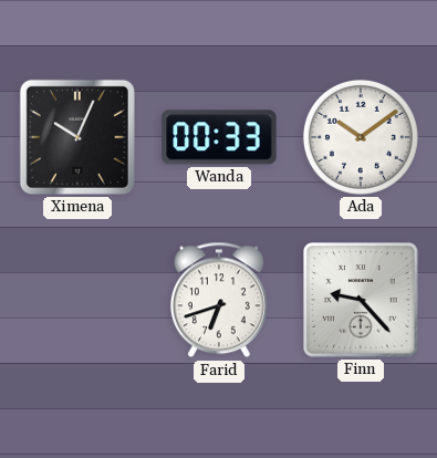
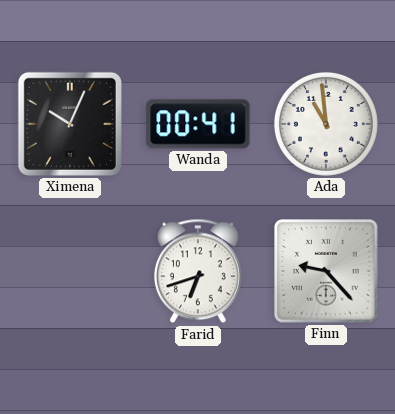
Wanda: 00:33 -> 00:41
Ada: 10:09 -> 10:59
